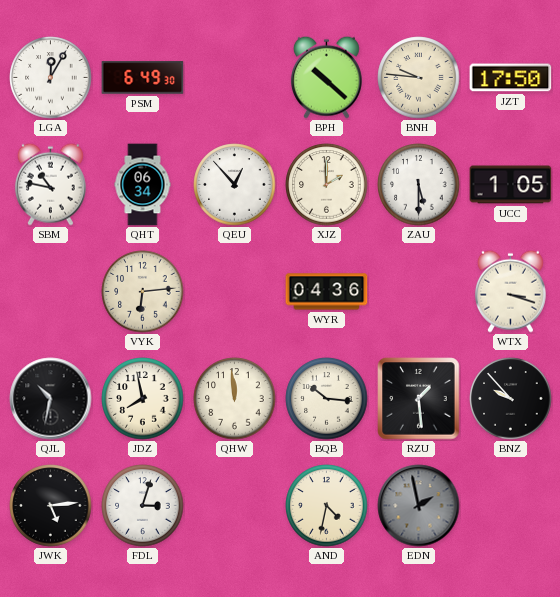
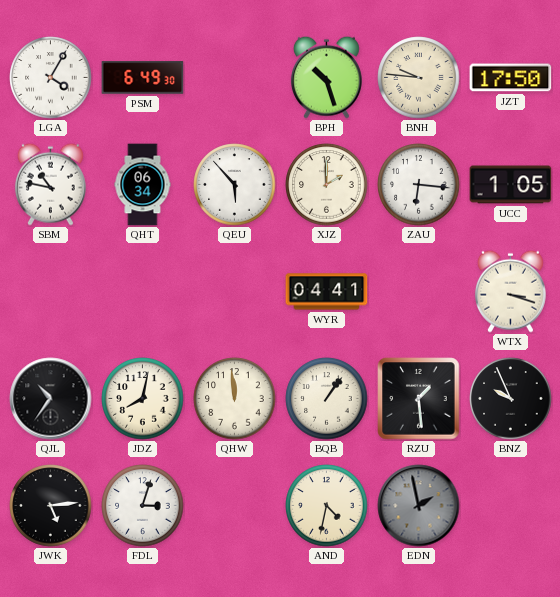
LGA: 12:05 -> 4:05
BPH: 10:22 -> 10:27
QEU: 12:53 -> 5:53
ZAU: 5:30 -> 6:16
VYK: 6:14 -> none
WYR: 04:36 -> 04:41
QJL: 10:32 -> 10:36
JDZ: 7:58 -> 8:02
BQB: 10:16 -> 1:06
BNZ: 9:53 -> 9:56
